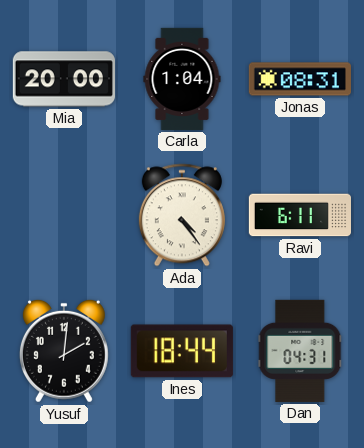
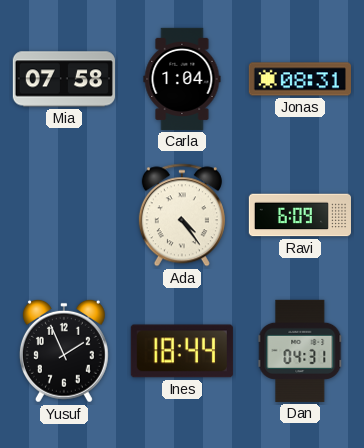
Mia: 20:00 -> 07:58
Ravi: 6:11 -> 6:09
Yusuf: 2:01 -> 1:56
